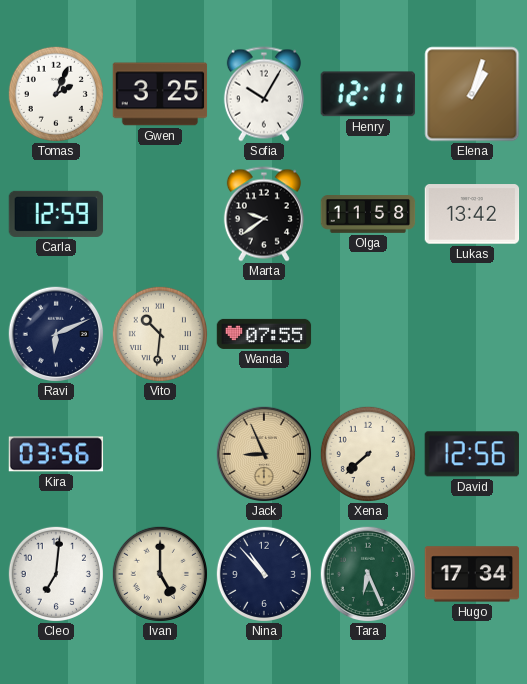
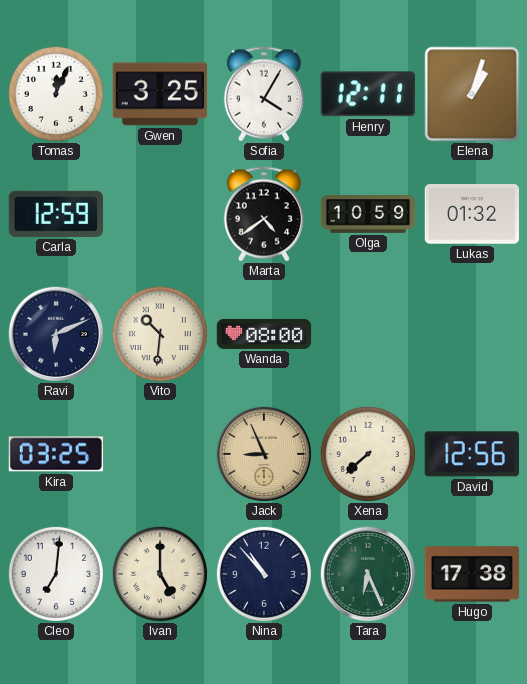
Tomas: 2:04 -> 12:04
Sofia: 10:05 -> 4:05
Marta: 9:39 -> 4:39
Olga: 11:58 -> 10:59
Lukas: 13:42 -> 01:32
Wanda: 07:55 -> 08:00
Kira: 03:56 -> 03:25
Hugo: 17:34 -> 17:38
